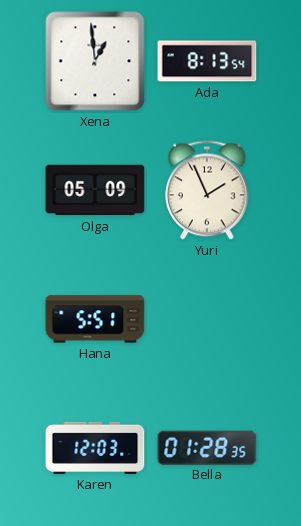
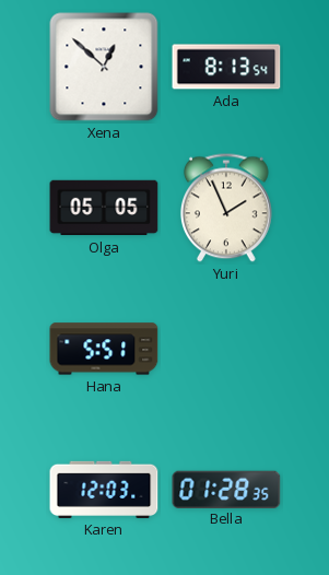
Xena: 12:59 -> 12:52
Olga: 05:09 -> 05:05
